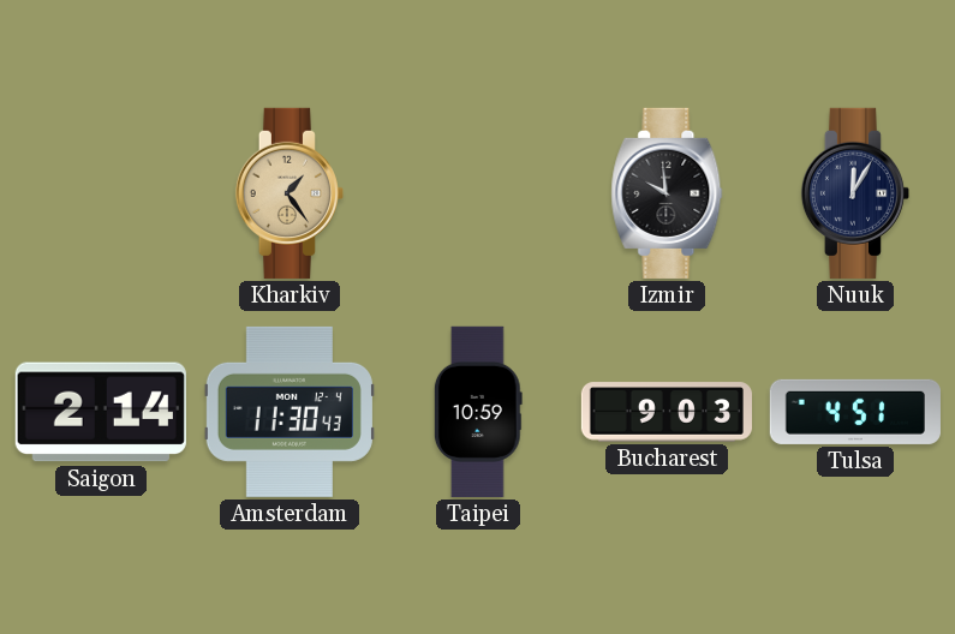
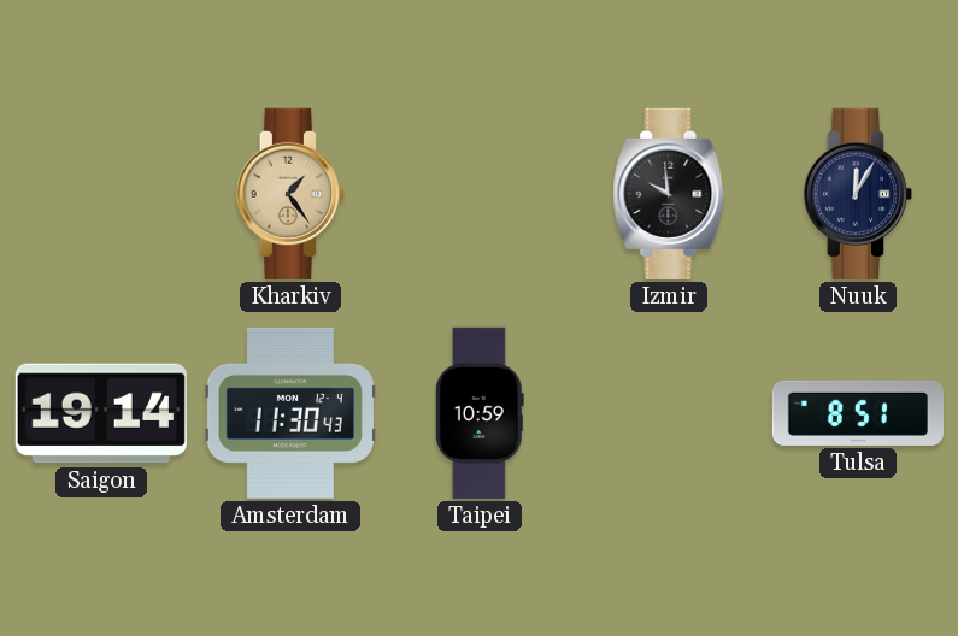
Saigon: 2:14 -> 19:14
Bucharest: 9:03 -> none
Tulsa: 4:51 -> 8:51
